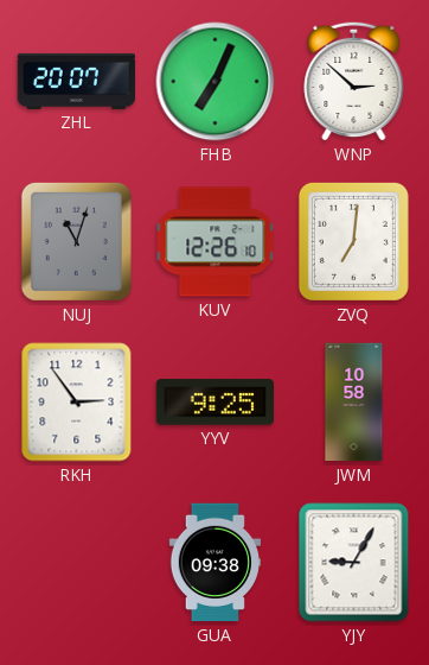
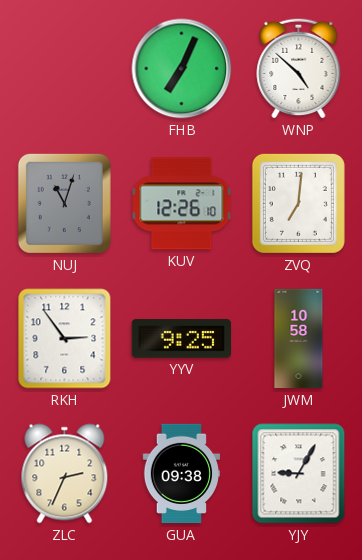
ZHL: 20:07 -> none
WNP: 2:52 -> 4:52
ZLC: none -> 2:34
